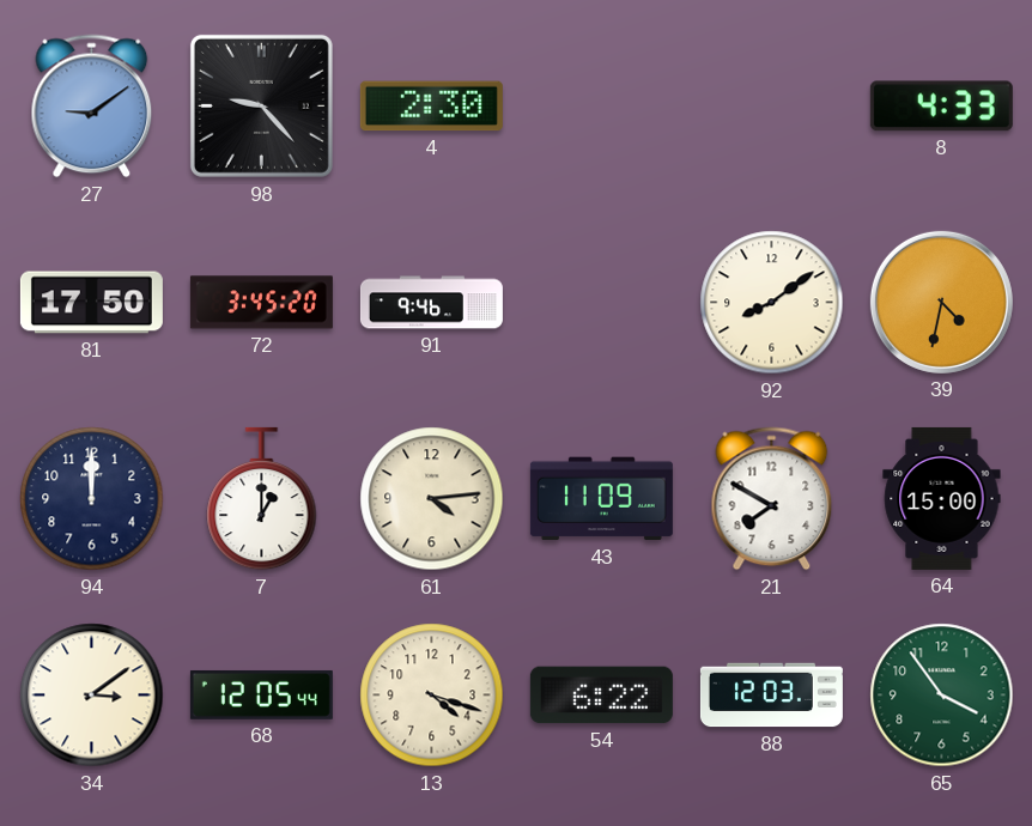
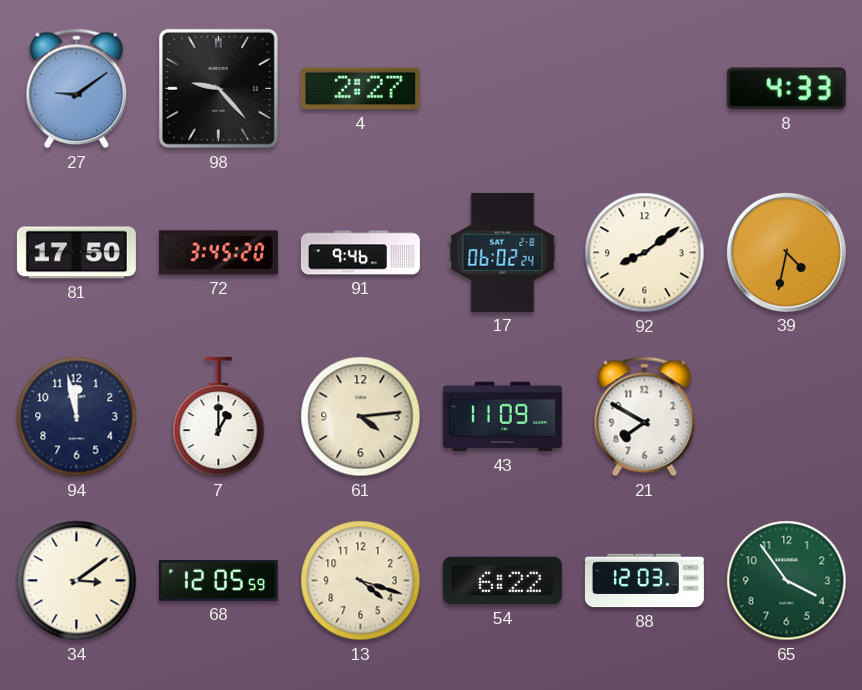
4: 2:30 -> 2:27
17: none -> 06:02
94: 12:00 -> 11:58
64: 15:00 -> none
68: 12:05:44 -> 12:05:59
